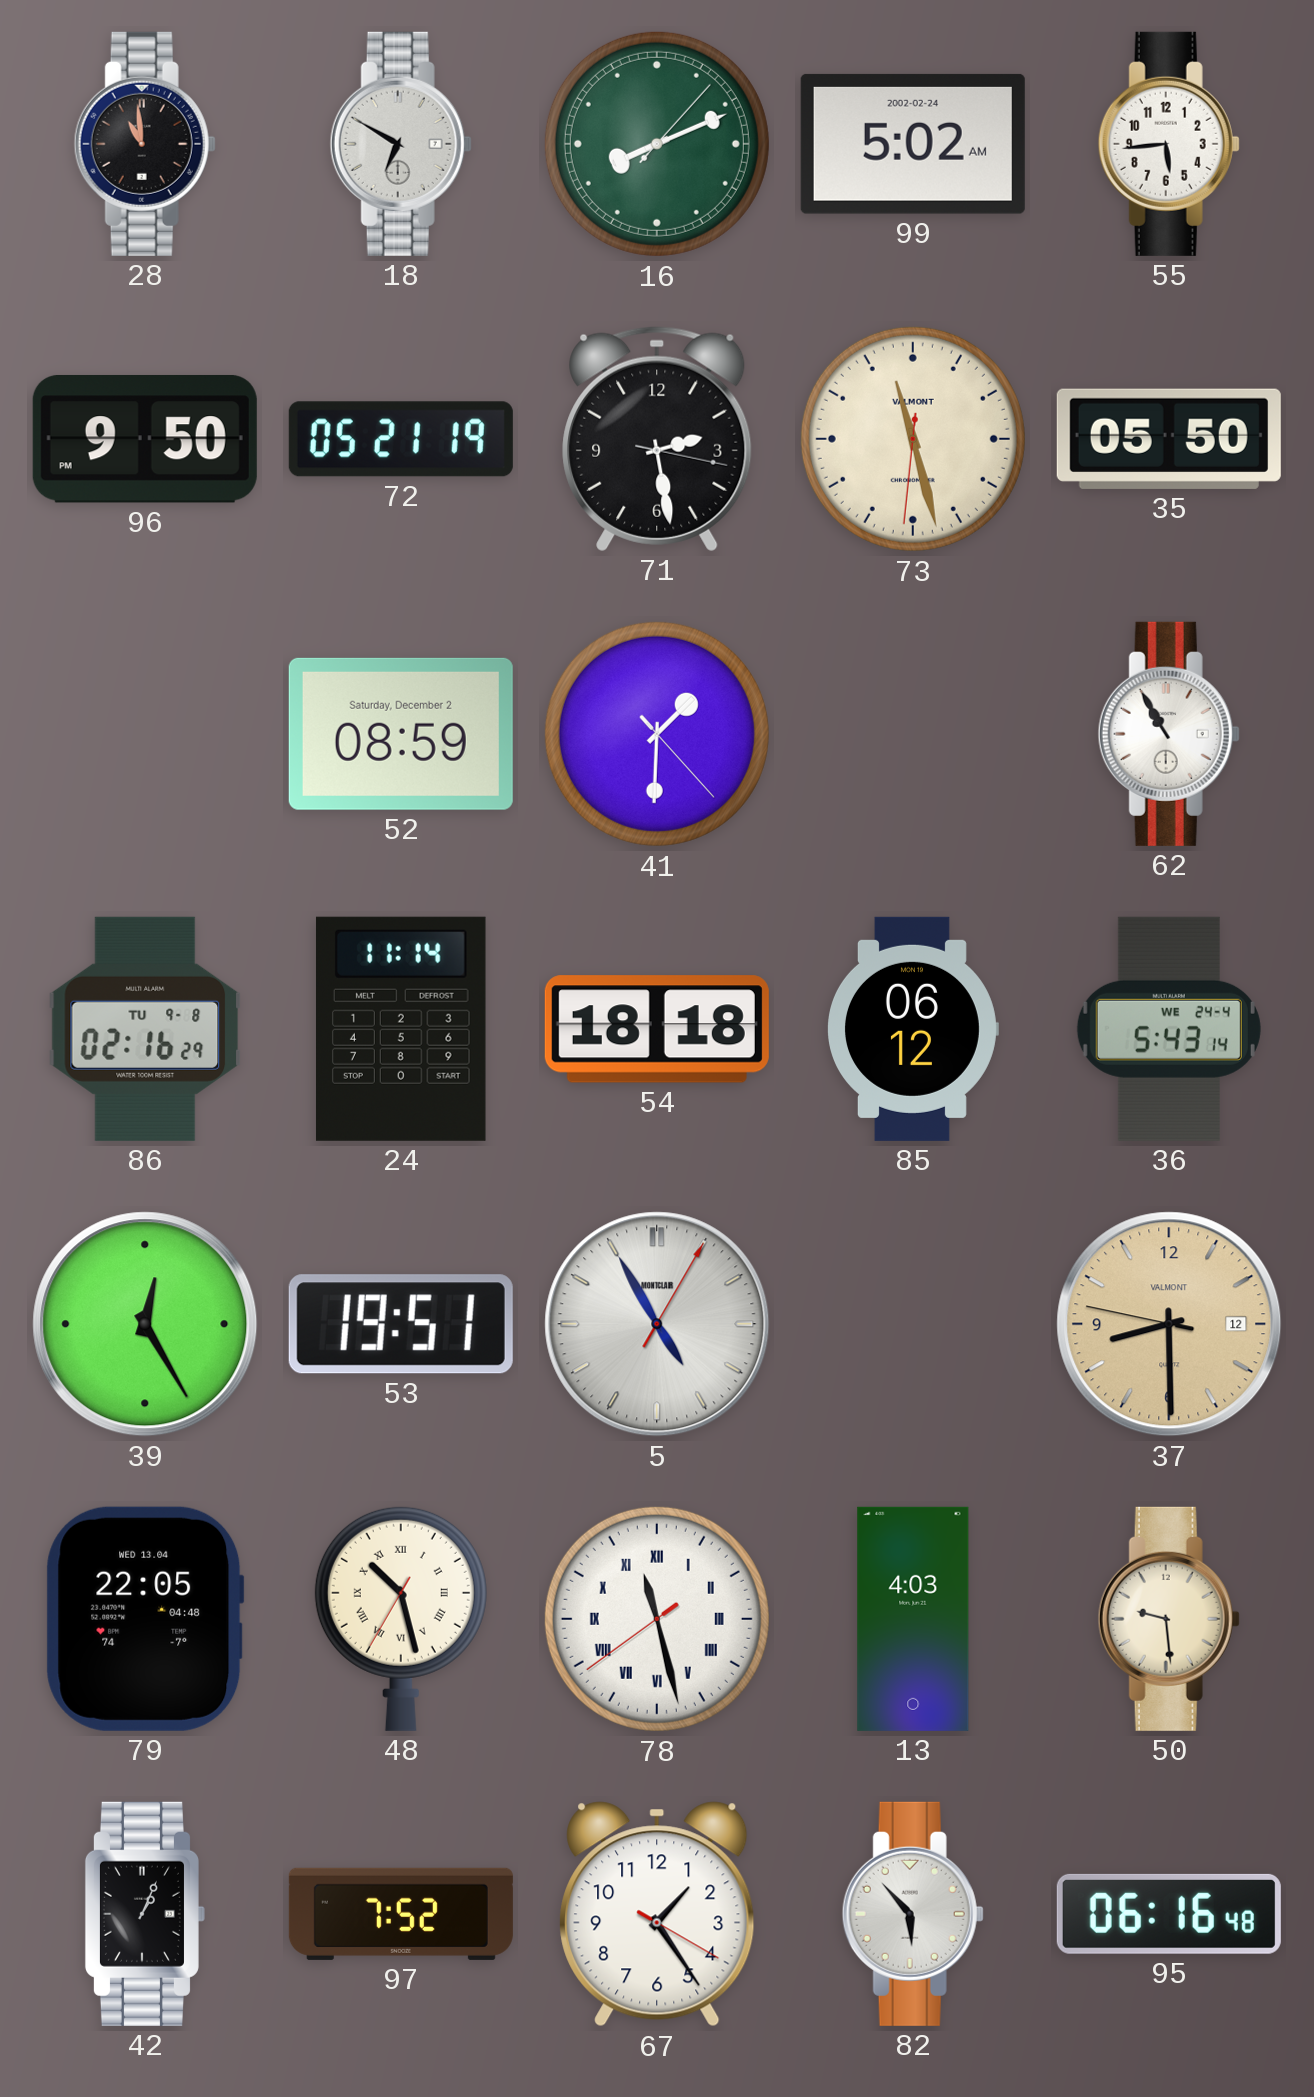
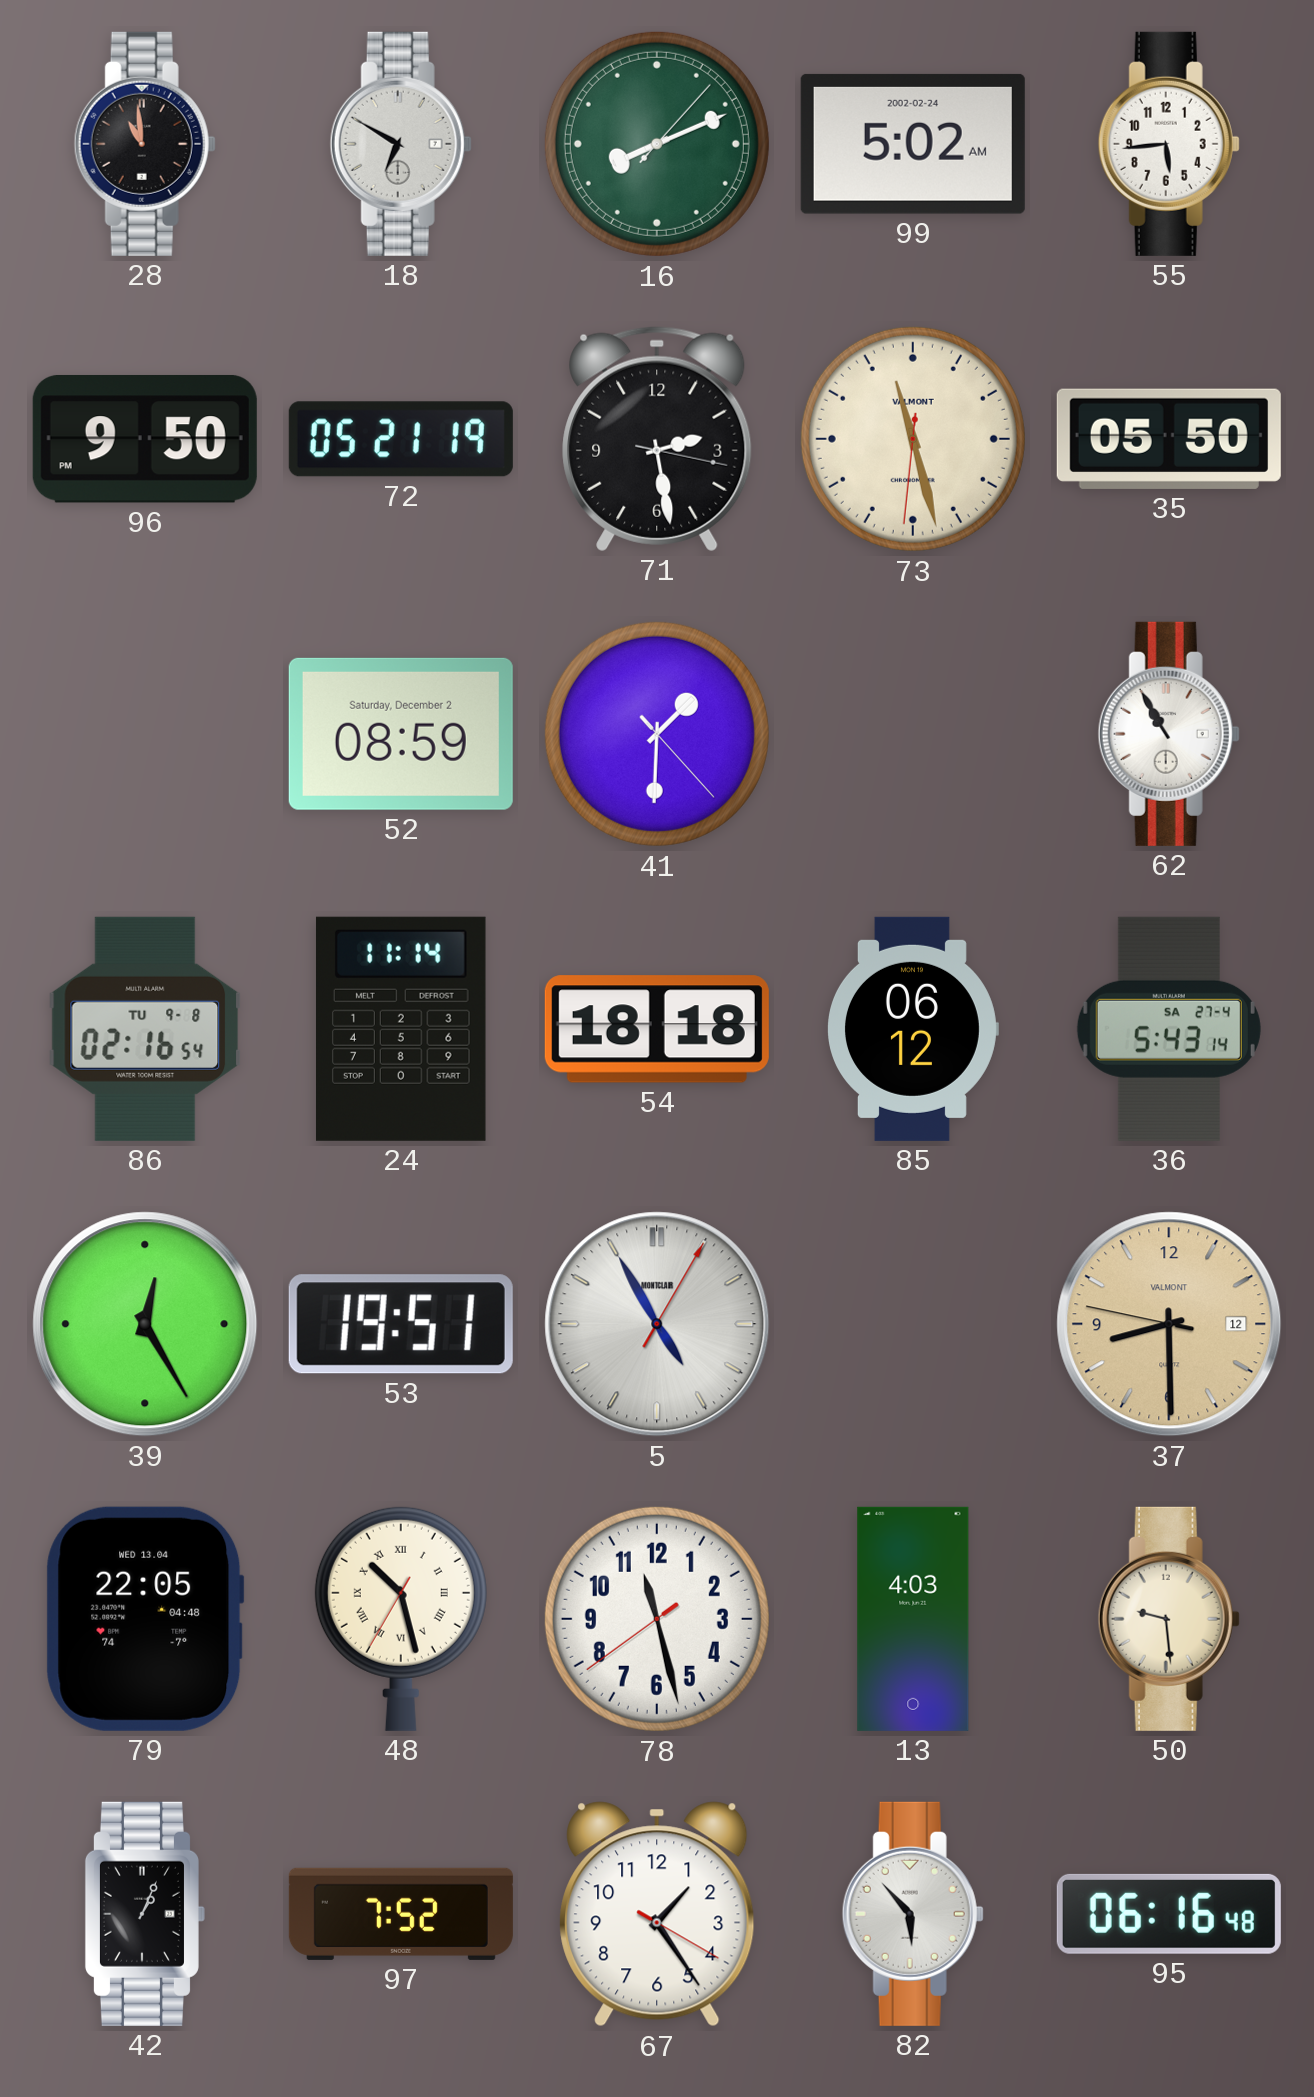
86: 02:16:29 -> 02:16:54
36 date: WE 24-4 -> SA 27-4
78 numerals: Roman -> Arabic
